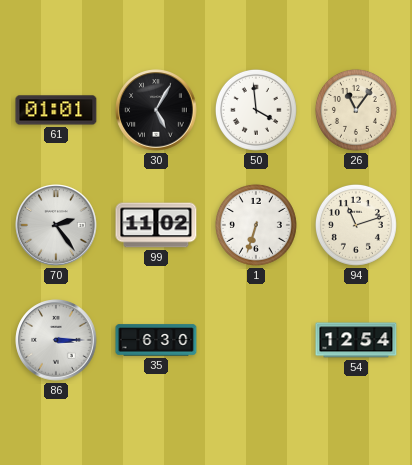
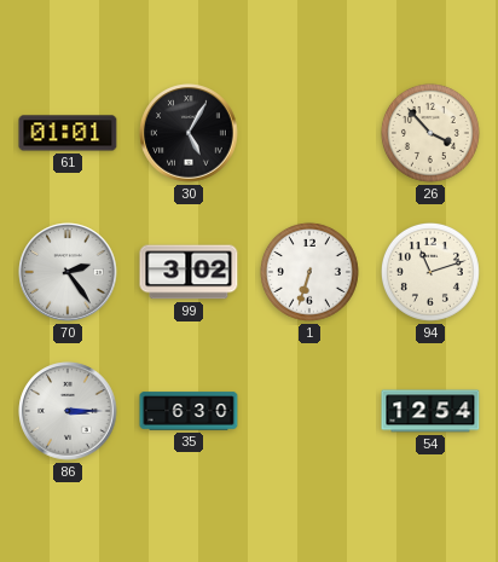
50: 3:59 -> none
26: 11:06 -> 3:53
99: 11:02 -> 3:02
